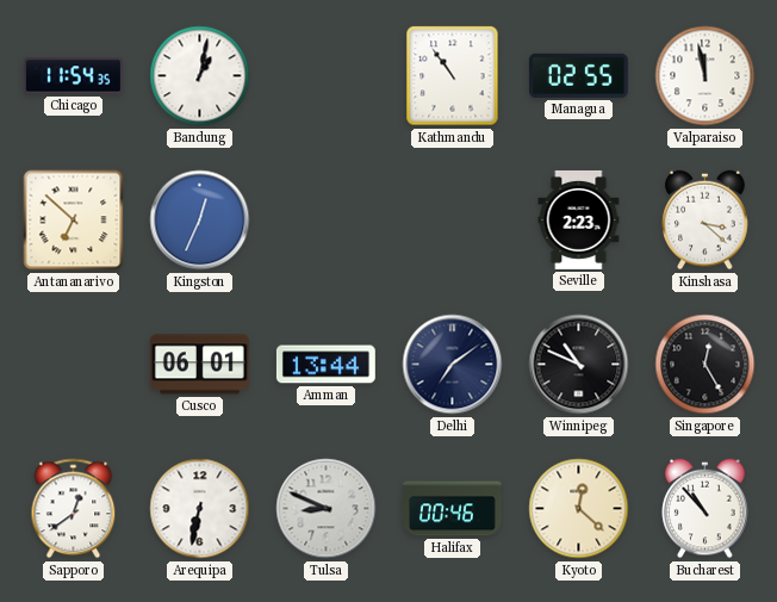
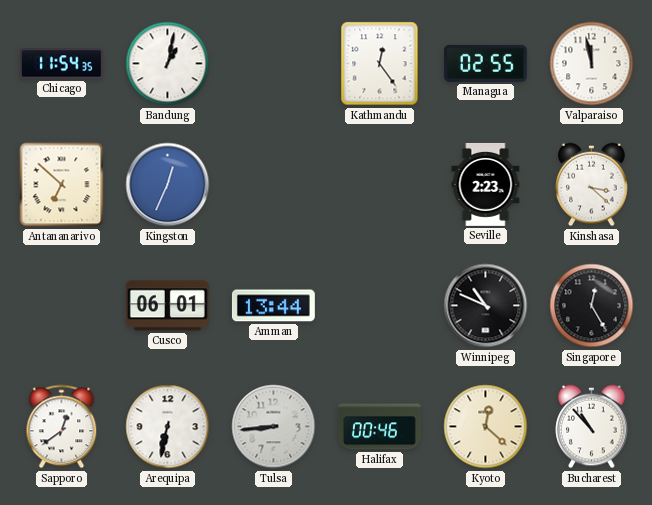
Kathmandu: 10:54 -> 12:24
Delhi: 7:09 -> none
Tulsa: 8:49 -> 8:44
